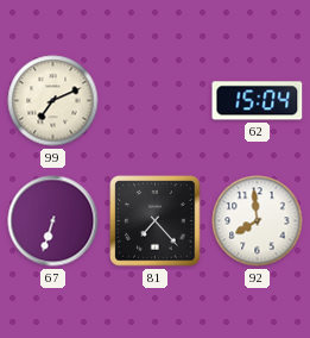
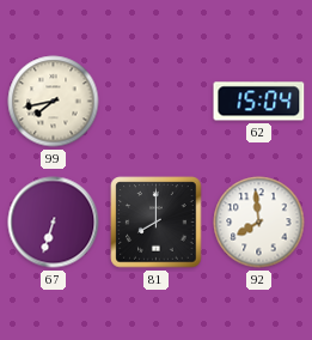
99: 7:11 -> 7:43
81: 7:23 -> 8:00
